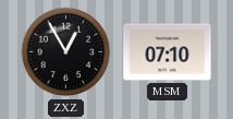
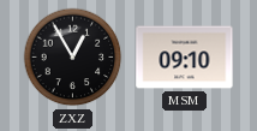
MSM: 07:10 -> 09:10
